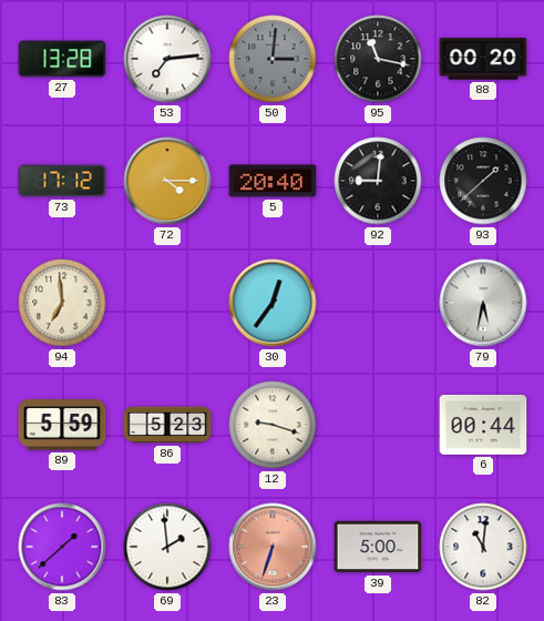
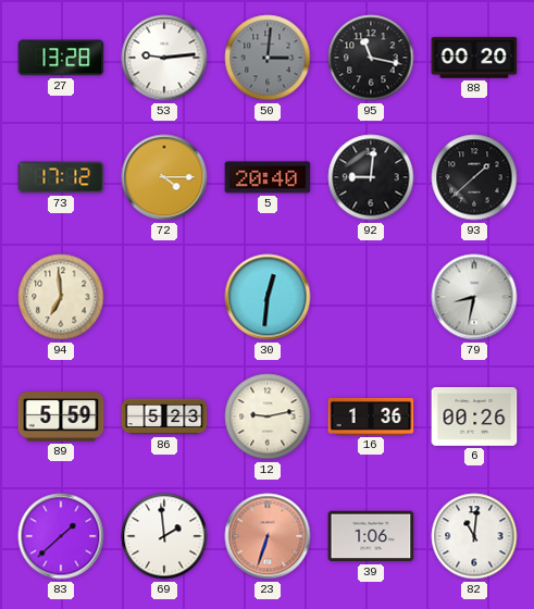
53: 7:14 -> 9:14
30: 12:36 -> 12:31
79: 5:32 -> 8:32
12: 9:18 -> 9:13
16: none -> 1:36
6: 00:44 -> 00:26
39: 5:00 -> 1:06
